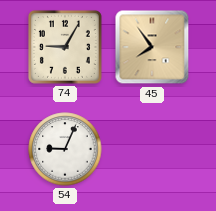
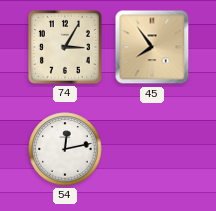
74: 9:05 -> 3:05
54: 9:04 -> 12:13
